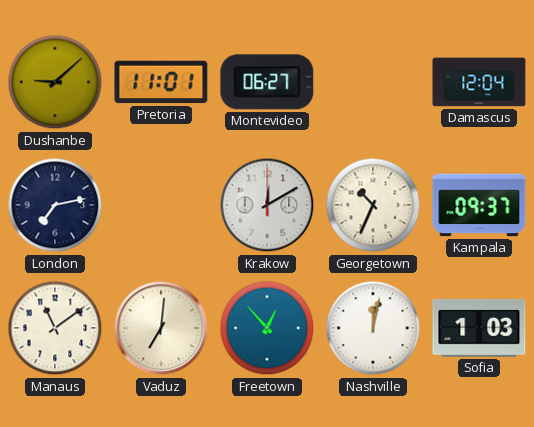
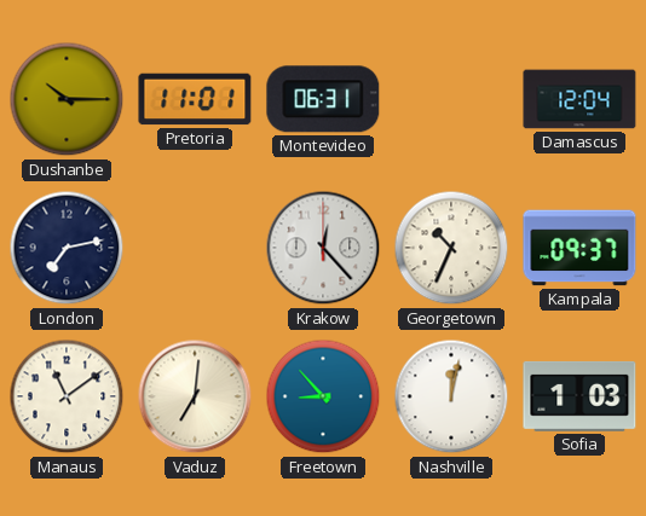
Dushanbe: 9:08 -> 10:15
Montevideo: 06:27 -> 06:31
Krakow: 12:10 -> 12:23
Freetown: 12:53 -> 8:53
